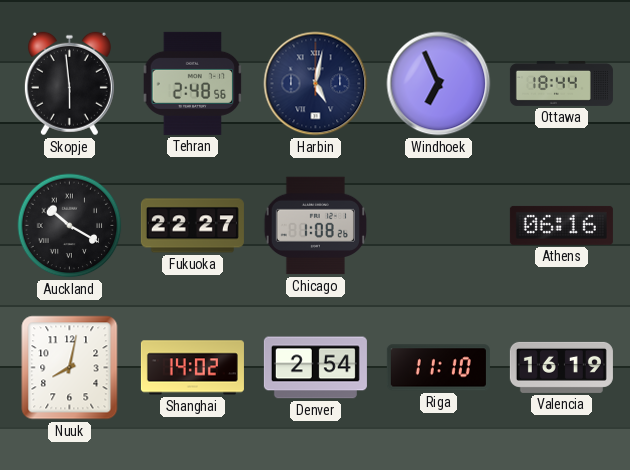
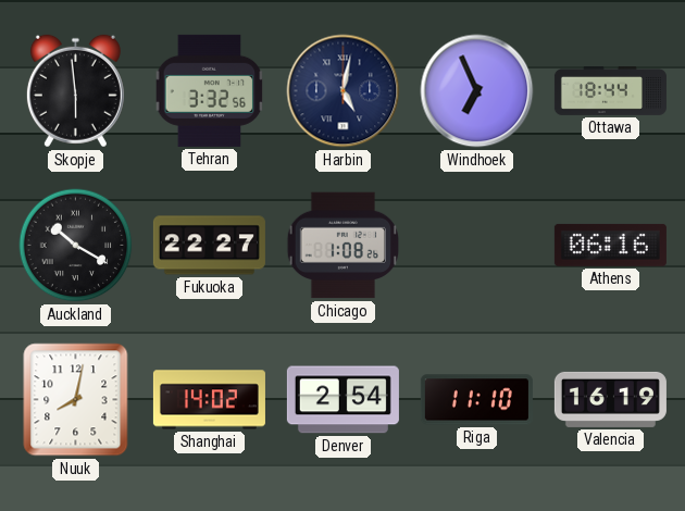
Tehran: 2:48 -> 3:32
